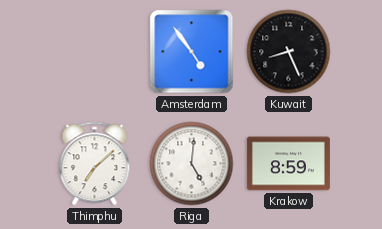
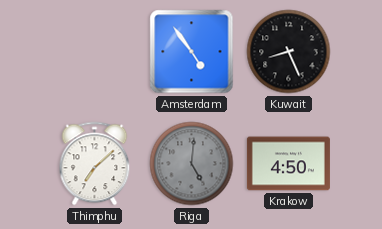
Riga dial: white -> grey
Krakow: 8:59 -> 4:50
